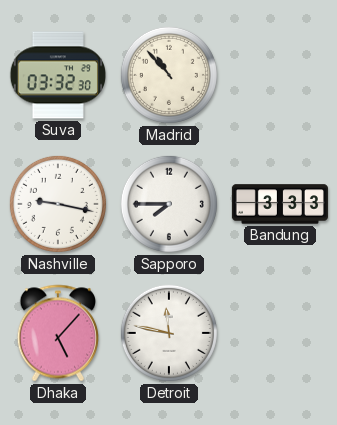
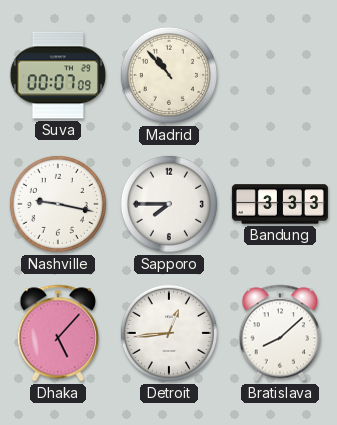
Suva: 03:32 -> 00:07
Detroit: 11:47 -> 12:44
Bratislava: none -> 8:08
